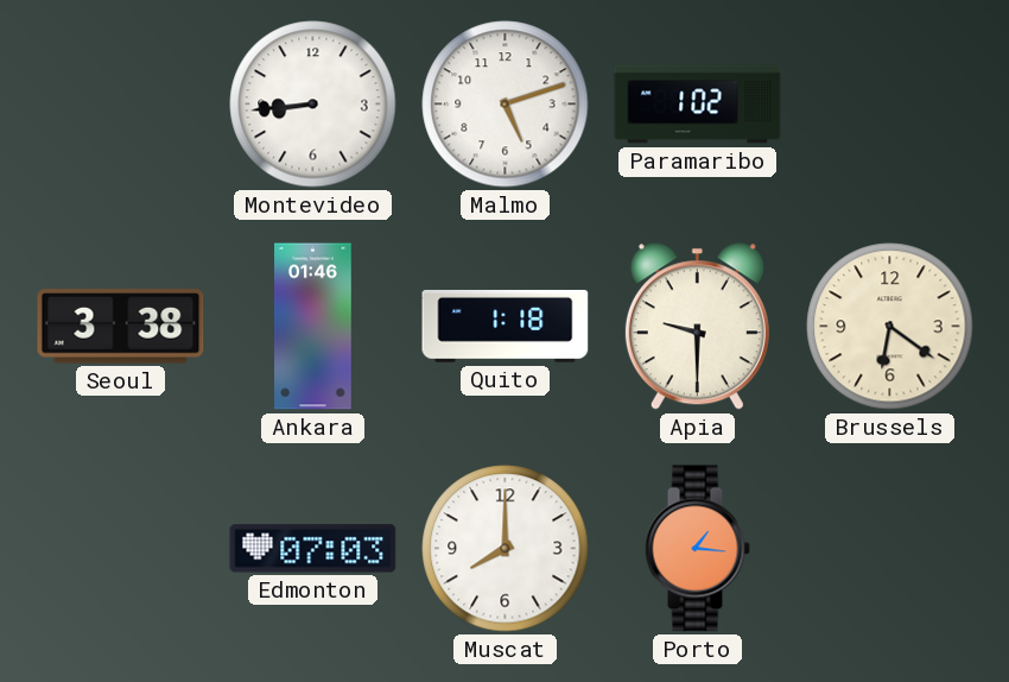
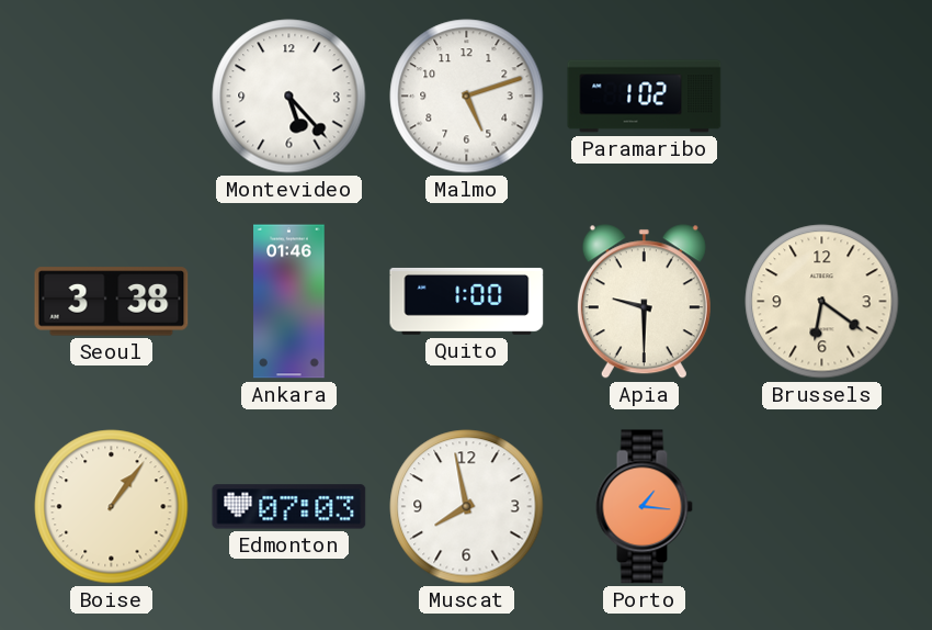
Montevideo: 8:44 -> 5:23
Quito: 1:18 -> 1:00
Boise: none -> 1:06
Muscat: 8:00 -> 7:58
